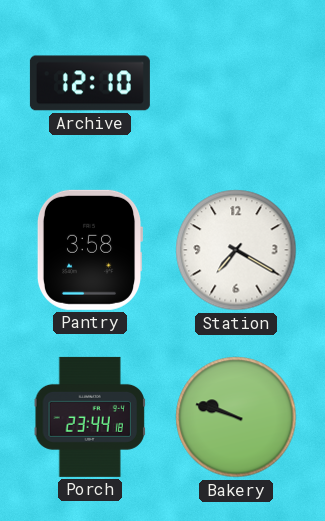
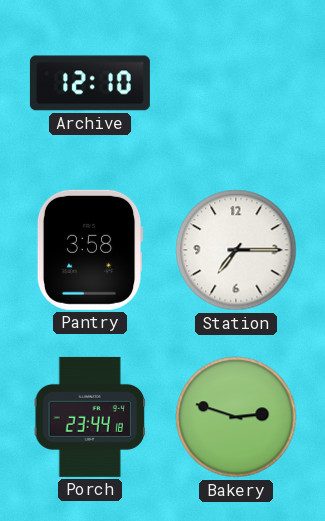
Station: 7:20 -> 7:15
Bakery: 9:48 -> 2:48
